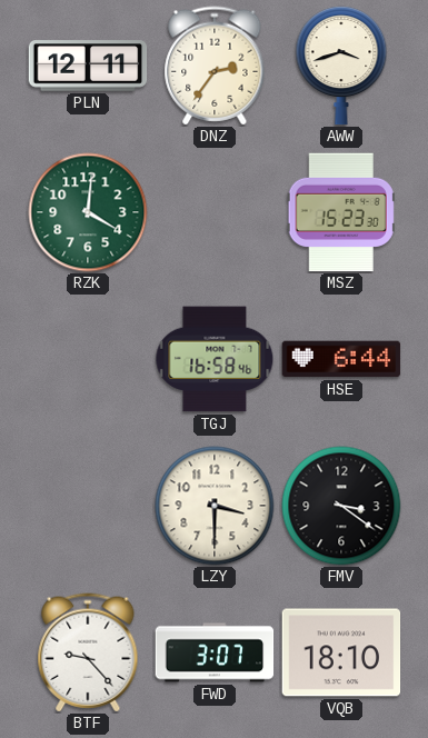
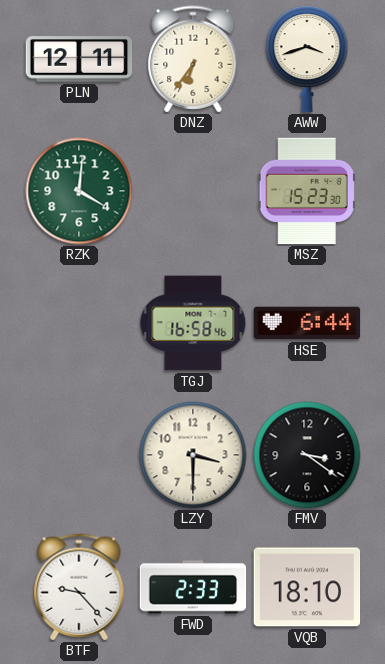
DNZ: 2:36 -> 6:36
FWD: 3:07 -> 2:33
